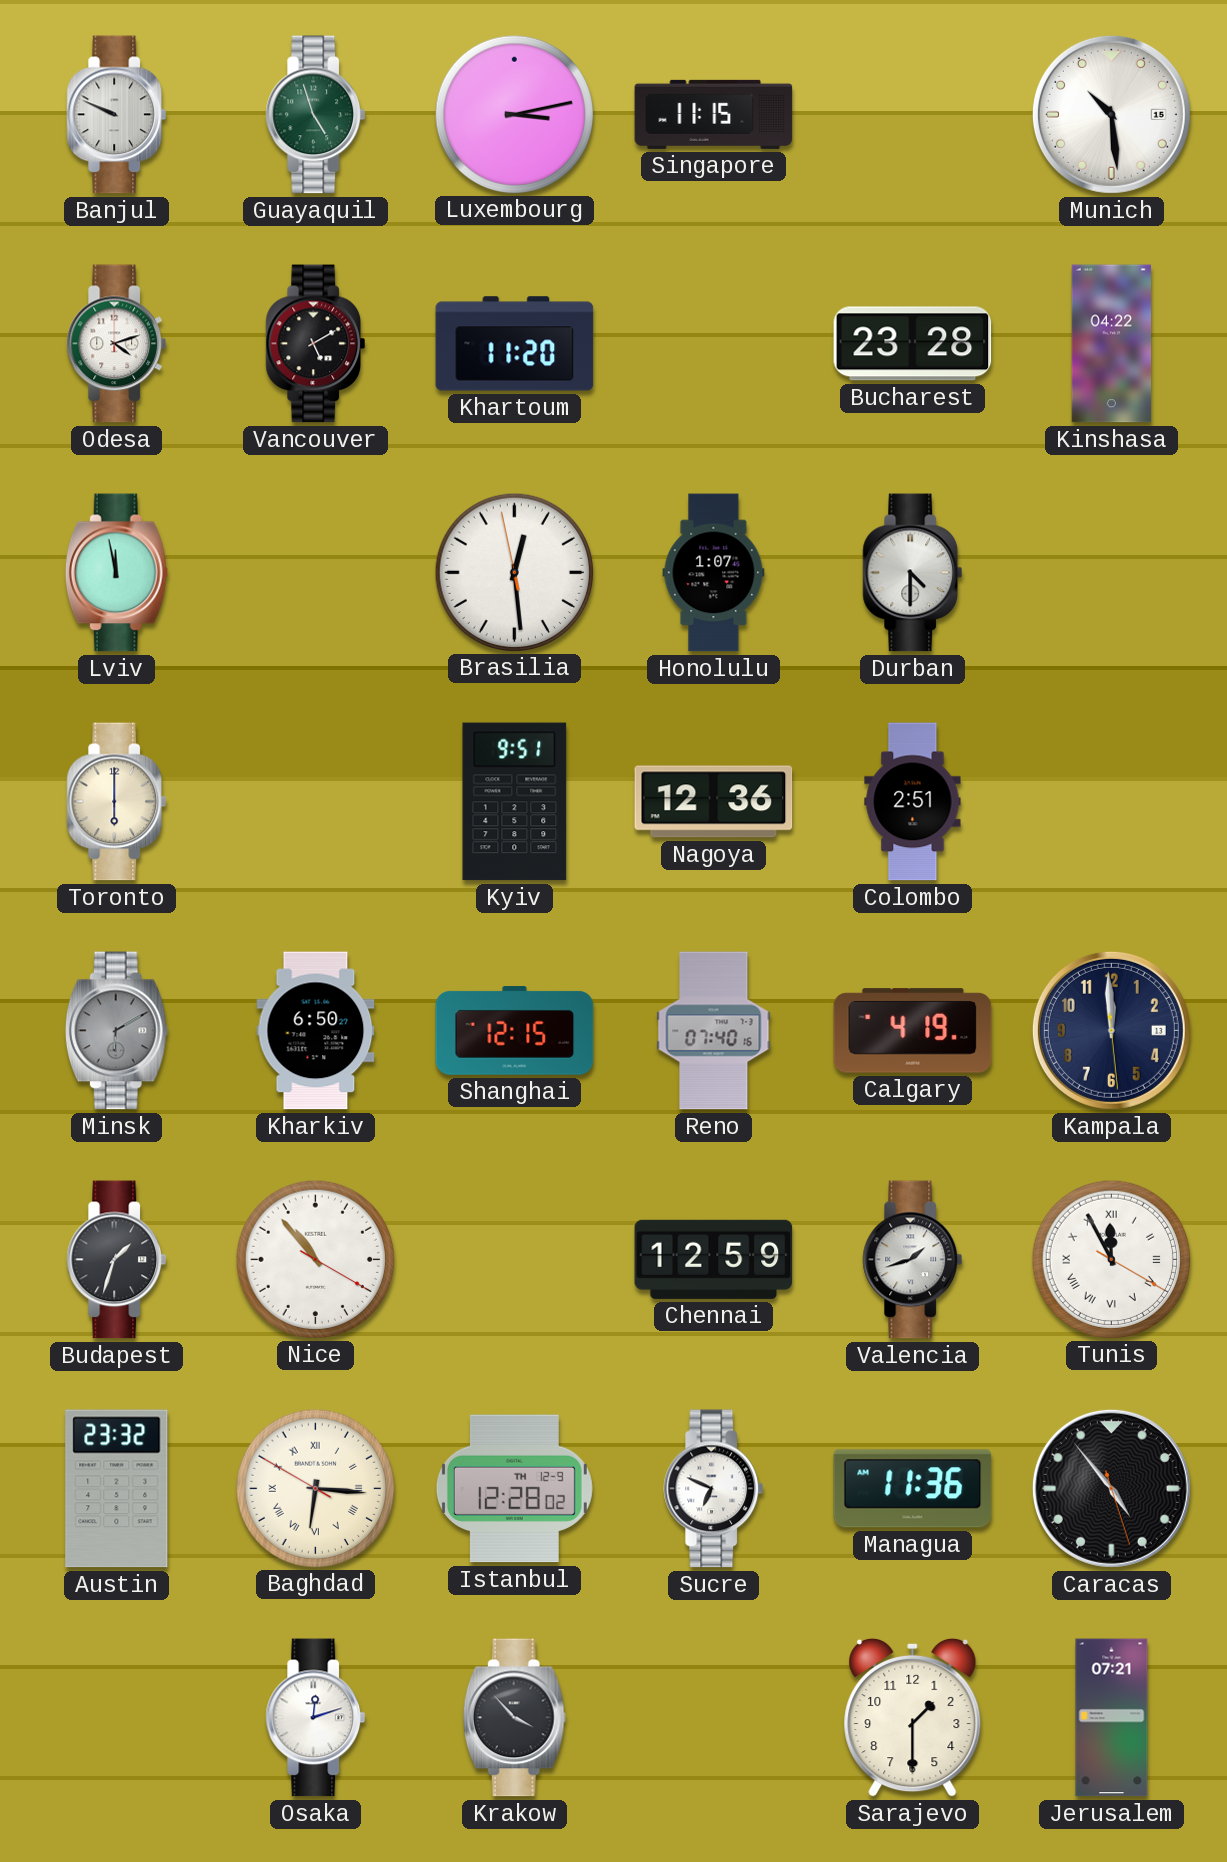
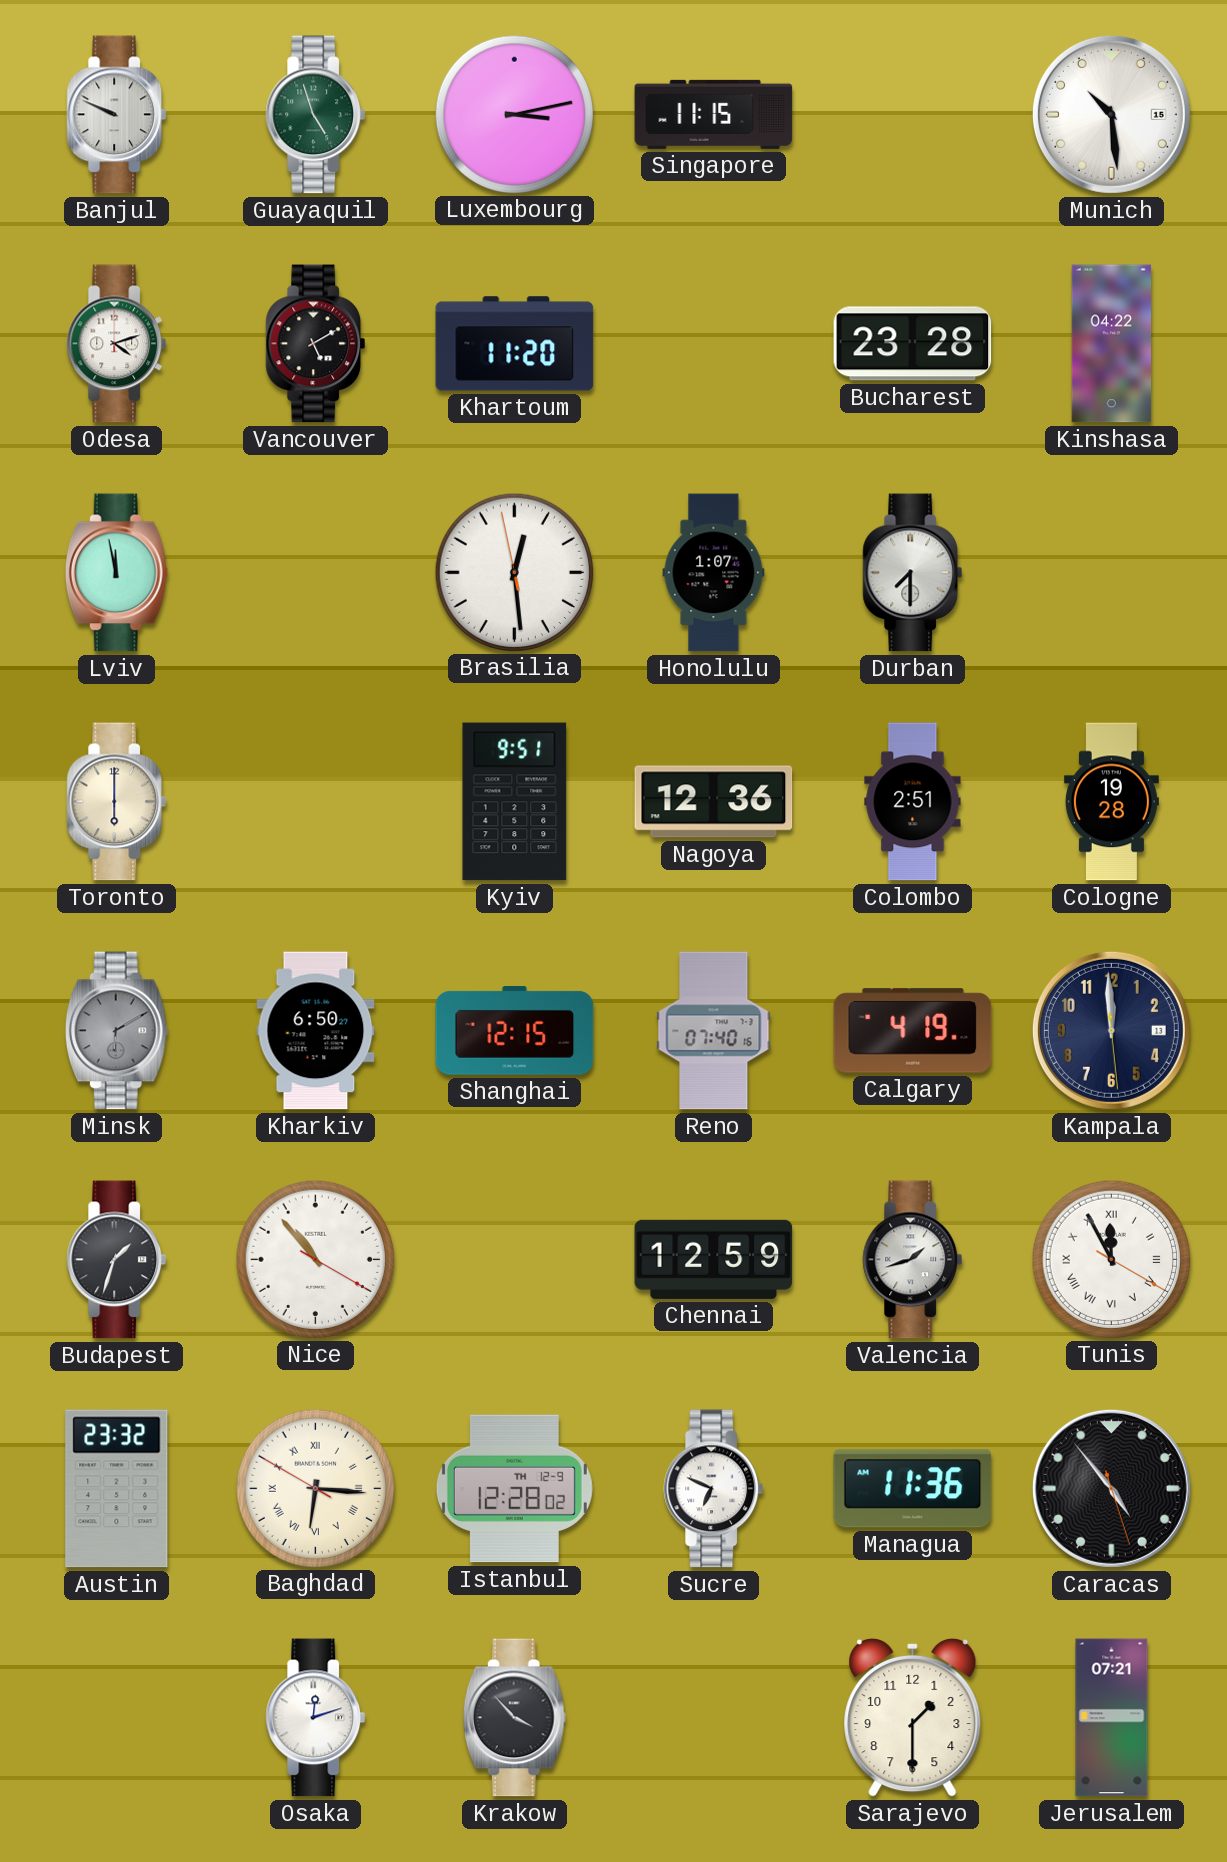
Durban: 4:30 -> 7:30
Cologne: none -> 19:28
